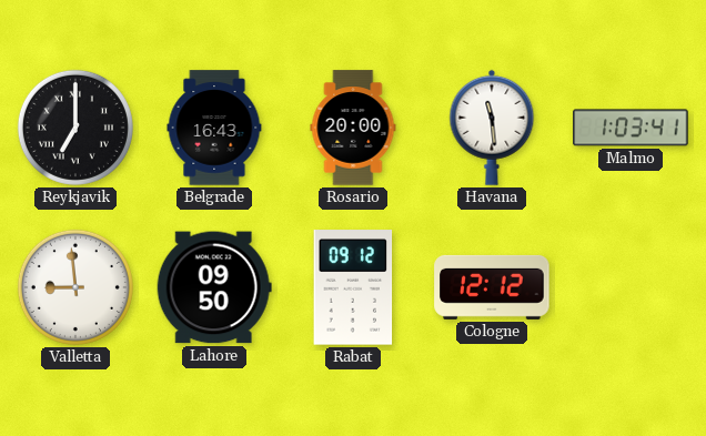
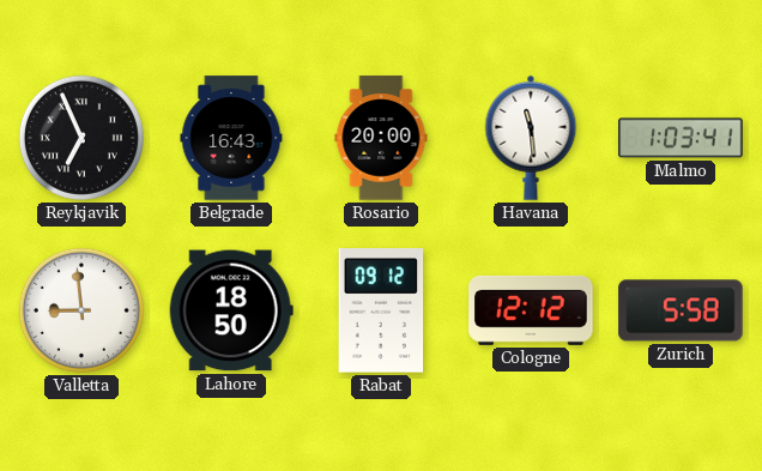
Reykjavik: 7:00 -> 6:56
Lahore: 09:50 -> 18:50
Zurich: none -> 5:58
